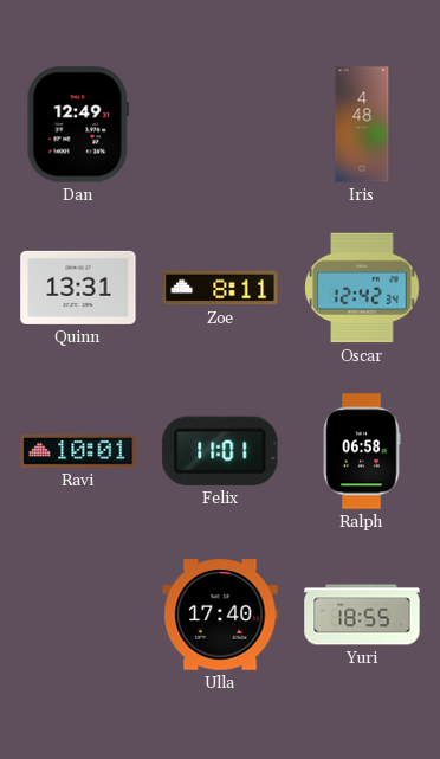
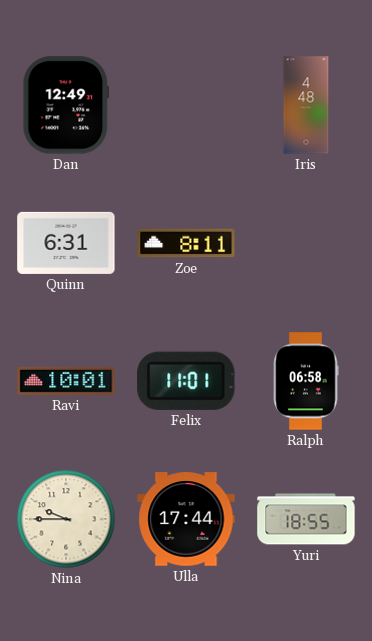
Quinn: 13:31 -> 6:31
Oscar: 12:42 -> none
Nina: none -> 9:45
Ulla: 17:40 -> 17:44
